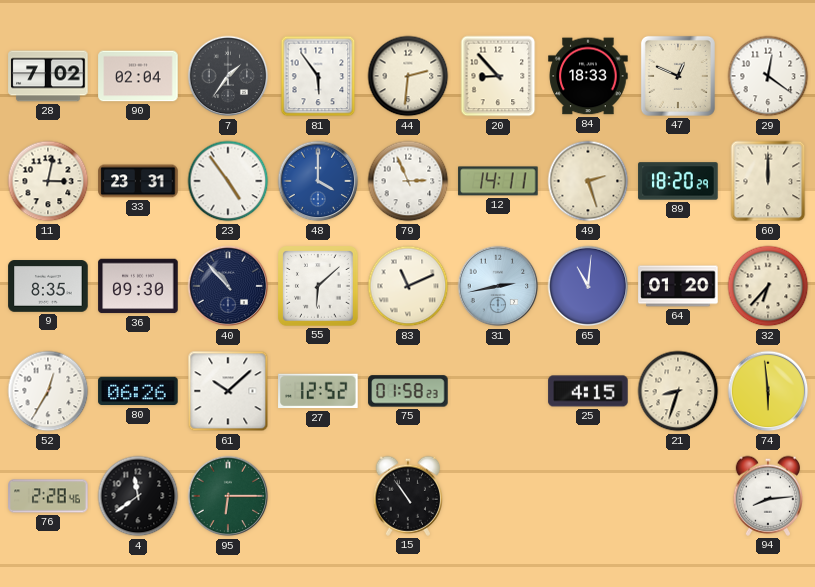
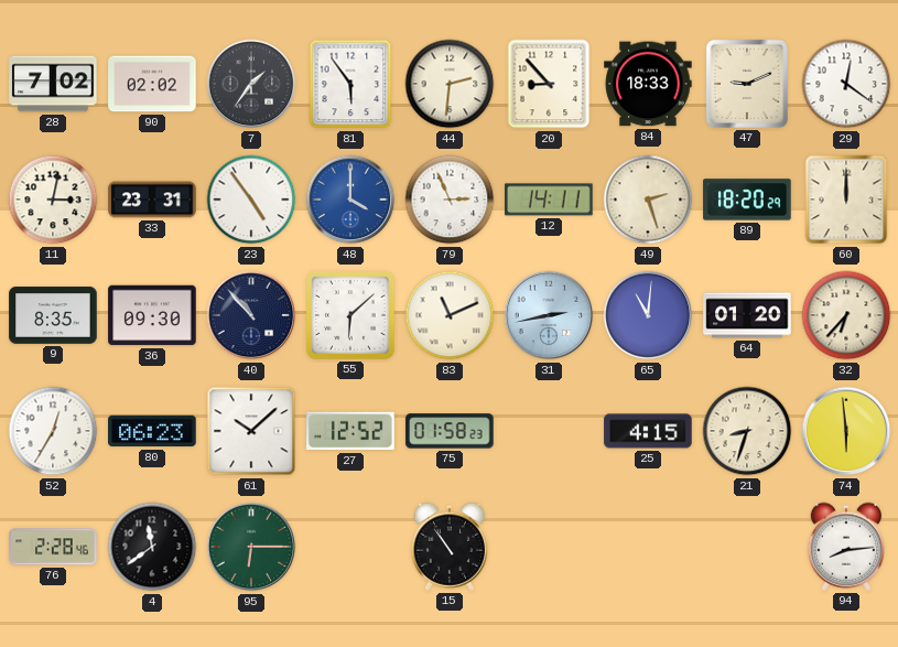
90: 02:04 -> 02:02
47: 12:49 -> 9:11
80: 06:26 -> 06:23
